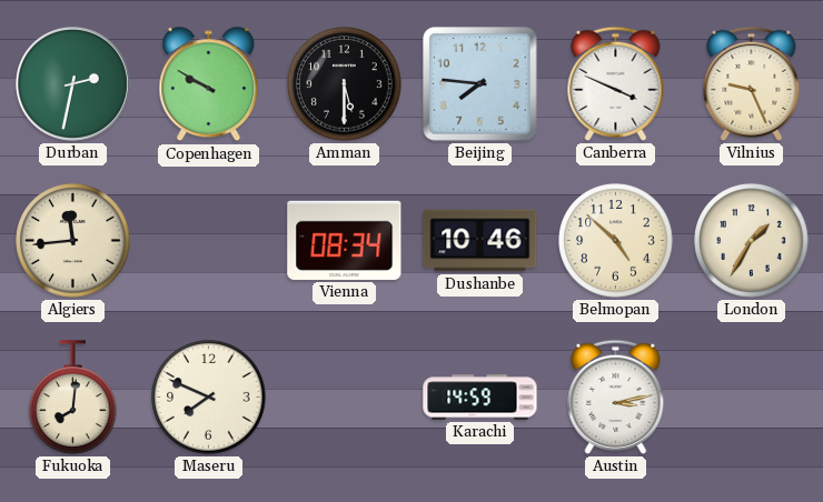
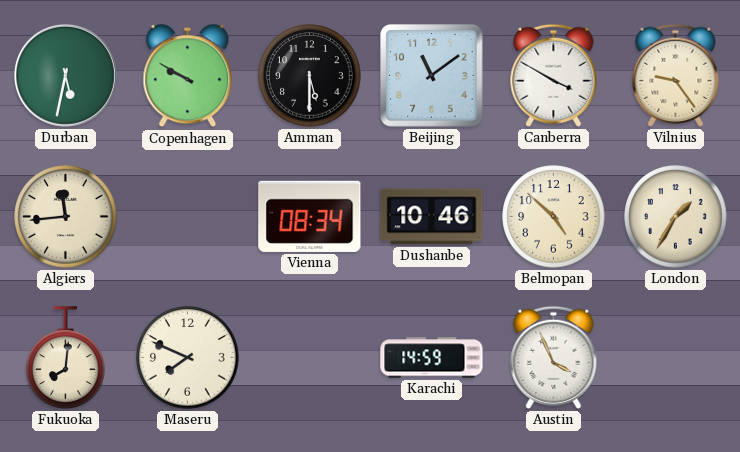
Durban: 2:32 -> 5:32
Beijing: 7:46 -> 11:09
Canberra: 3:49 -> 3:50
Vilnius: 9:26 -> 9:24
Austin: 3:13 -> 3:56
